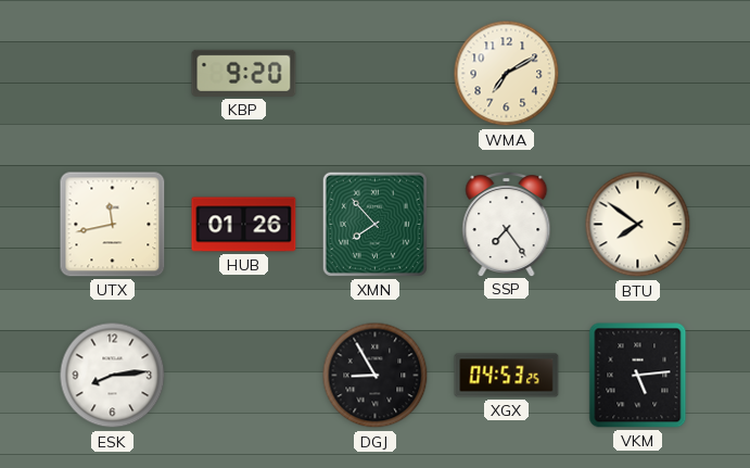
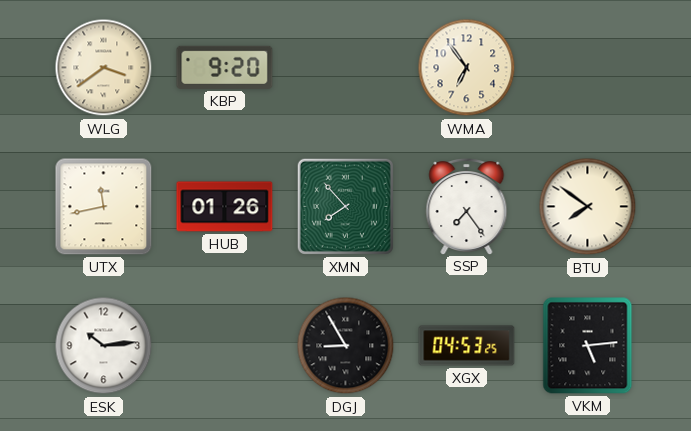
WLG: none -> 3:39
WMA: 7:10 -> 6:54
ESK: 8:14 -> 10:14
